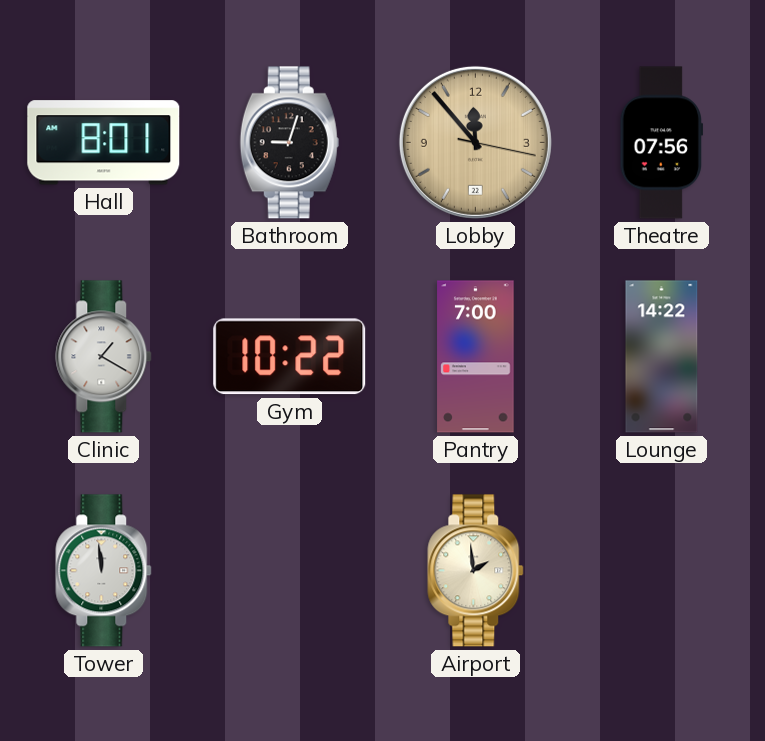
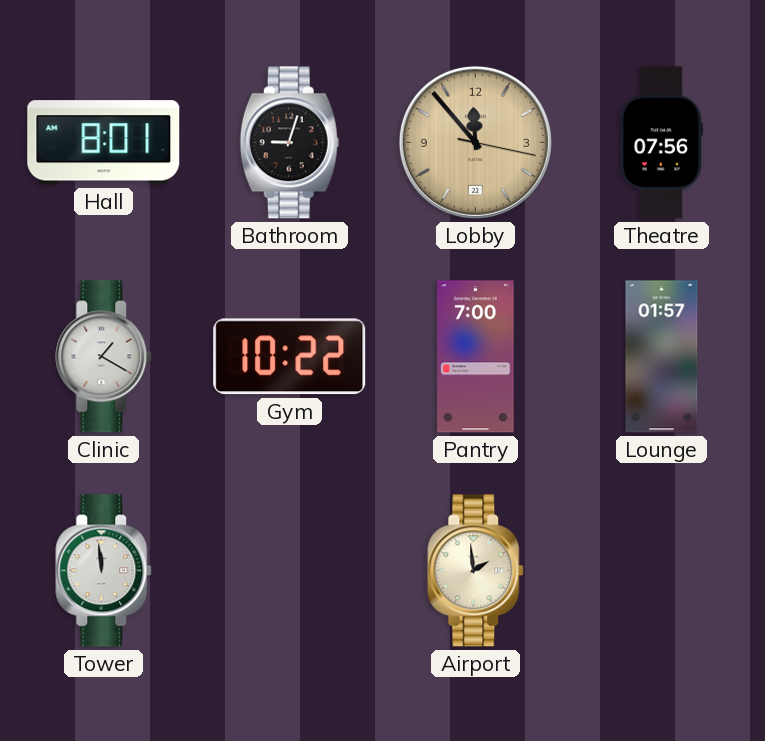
Lounge: 14:22 -> 01:57
